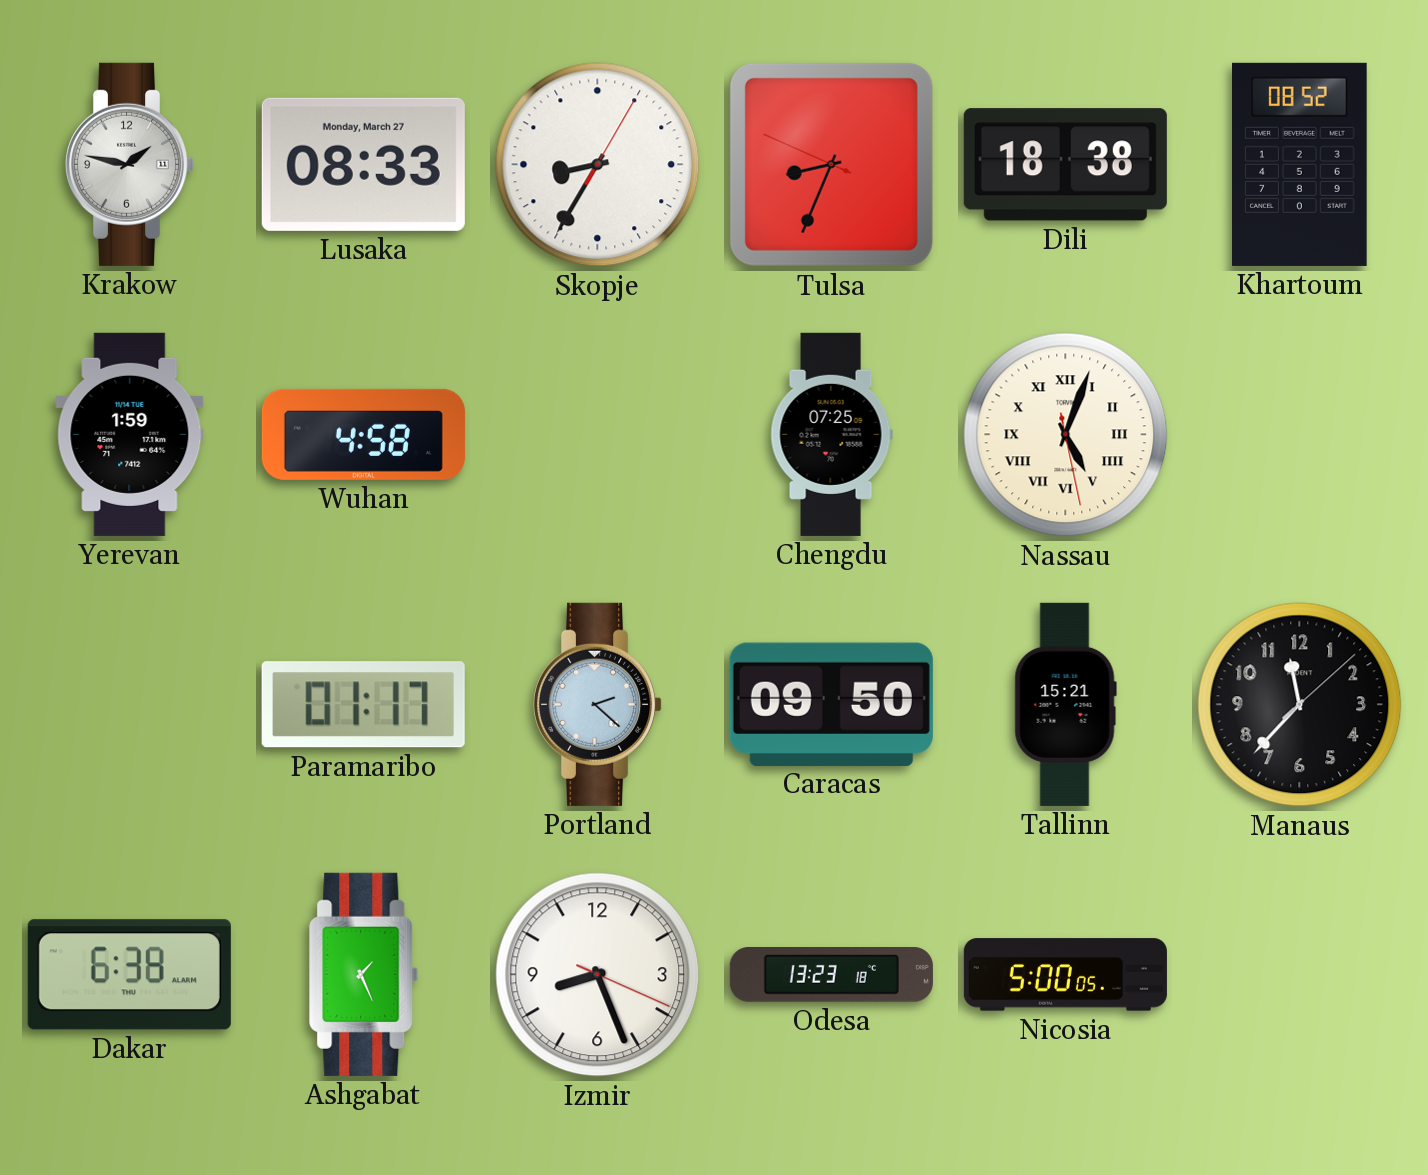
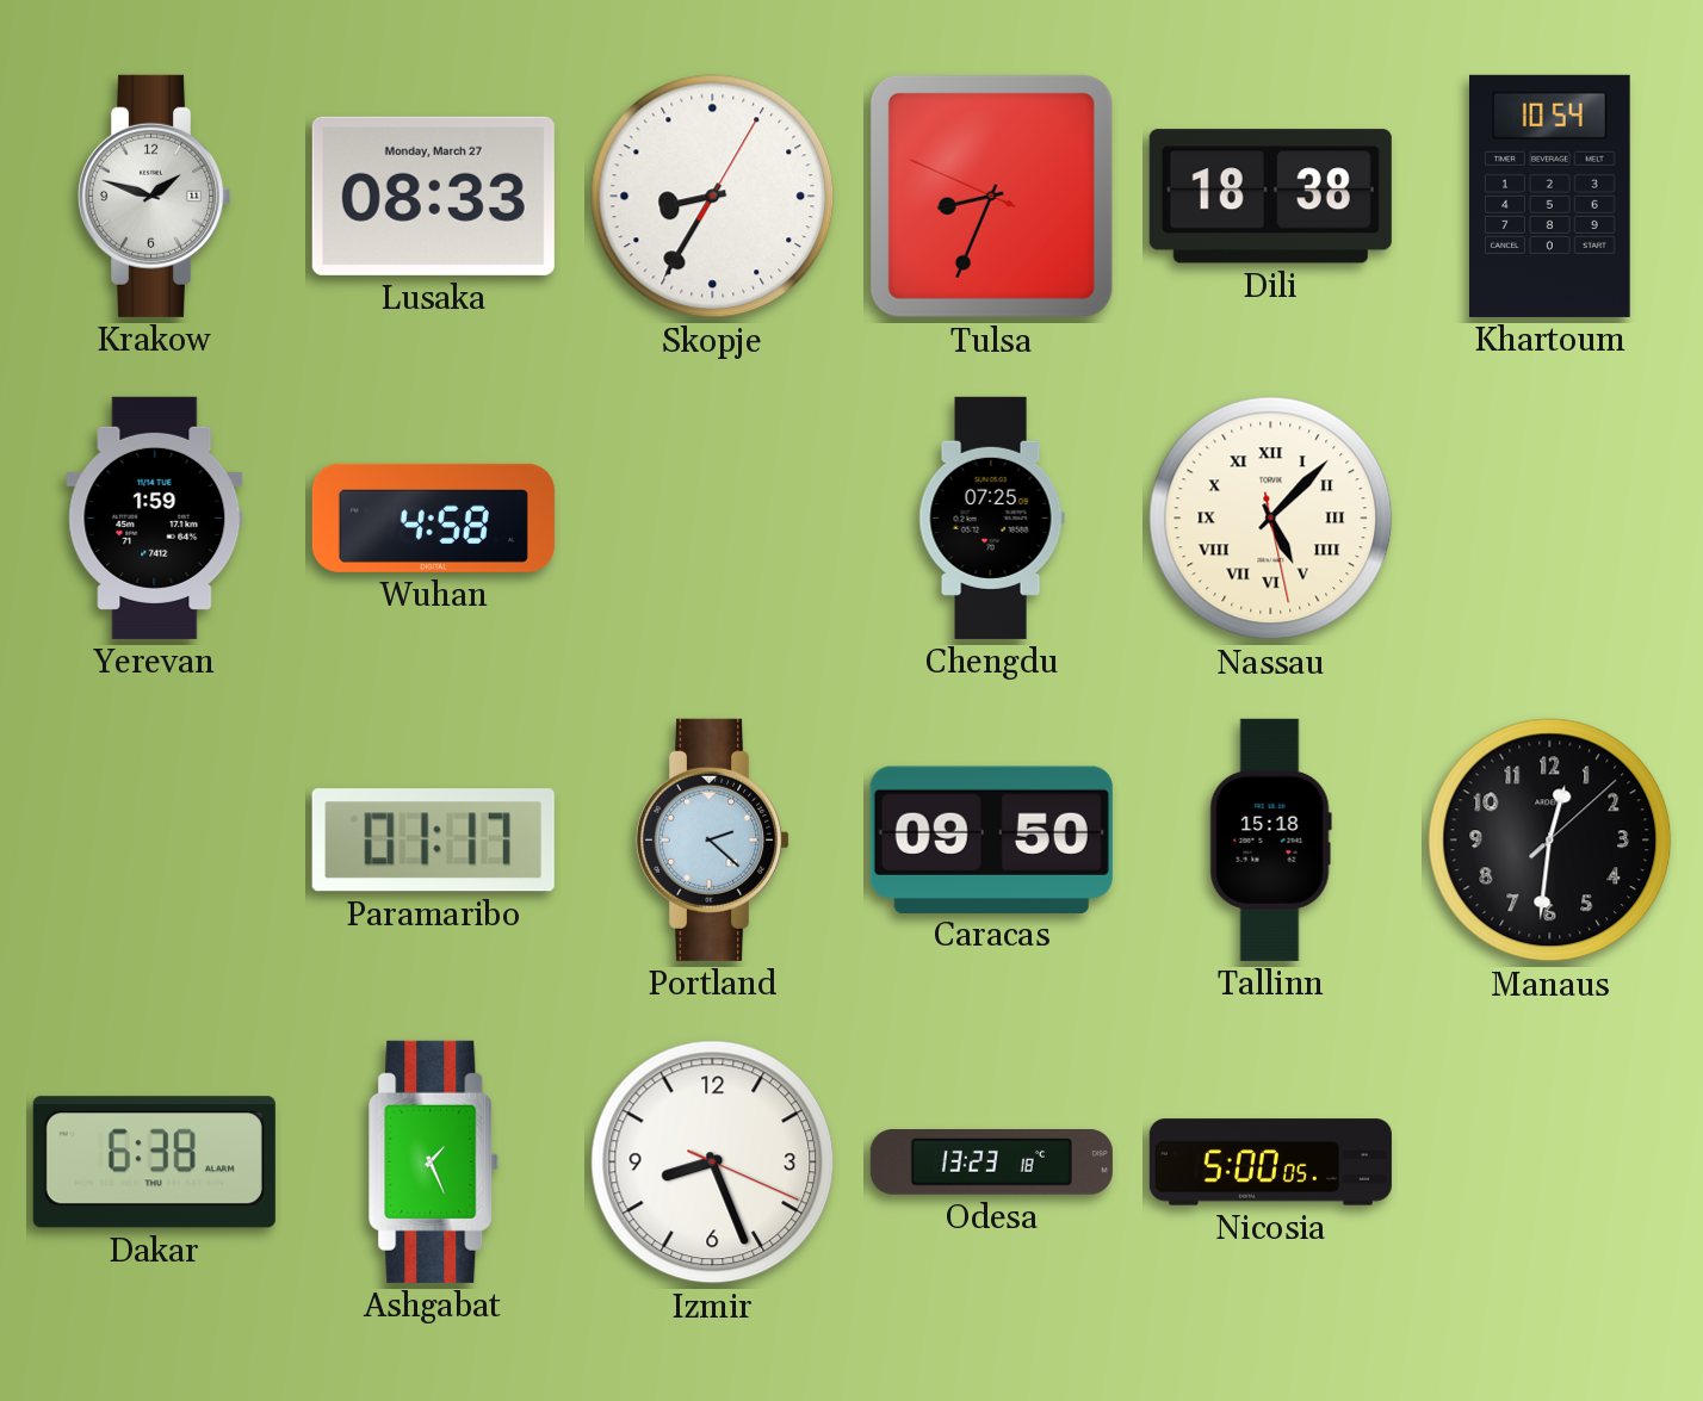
Krakow: 1:47 -> 1:48
Khartoum: 08:52 -> 10:54
Nassau: 5:03 -> 5:07
Tallinn: 15:21 -> 15:18
Manaus: 11:37 -> 12:31
